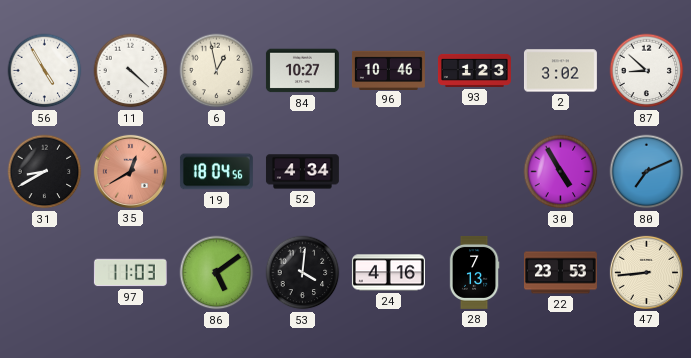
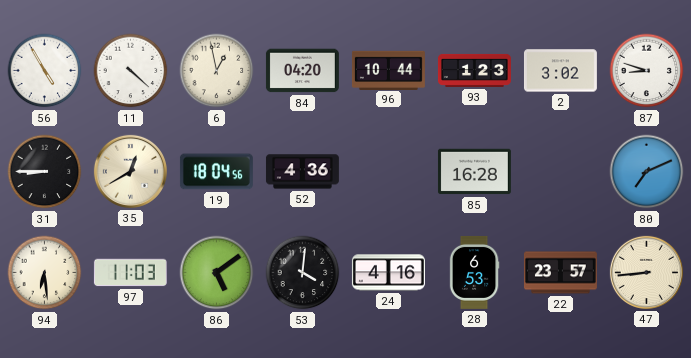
84: 10:27 -> 04:20
96: 10:46 -> 10:44
87: 8:52 -> 8:48
31: 8:40 -> 8:45
35 dial: salmon -> cream
52: 4:34 -> 4:36
85: none -> 16:28
30: 4:55 -> none
94: none -> 6:29
28: 7:13 -> 6:53
22: 23:53 -> 23:57
